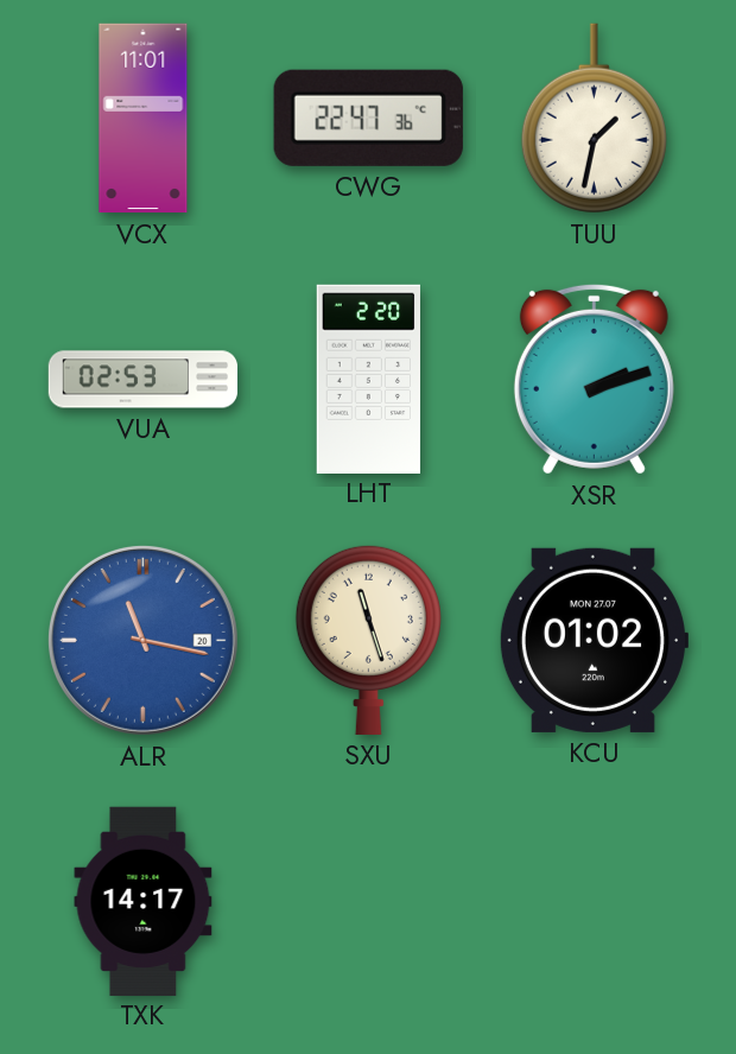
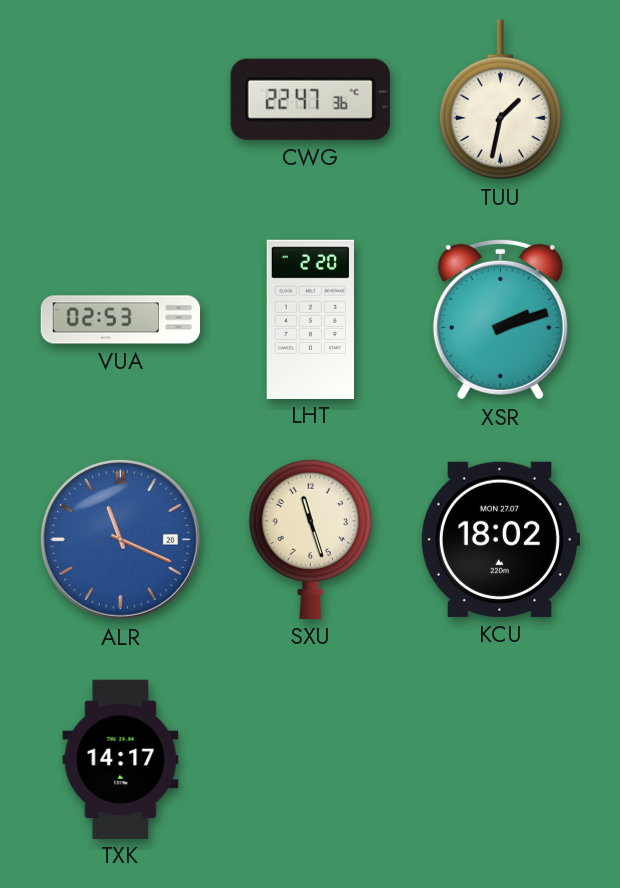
VCX: 11:01 -> none
ALR: 11:17 -> 11:19
KCU: 01:02 -> 18:02
